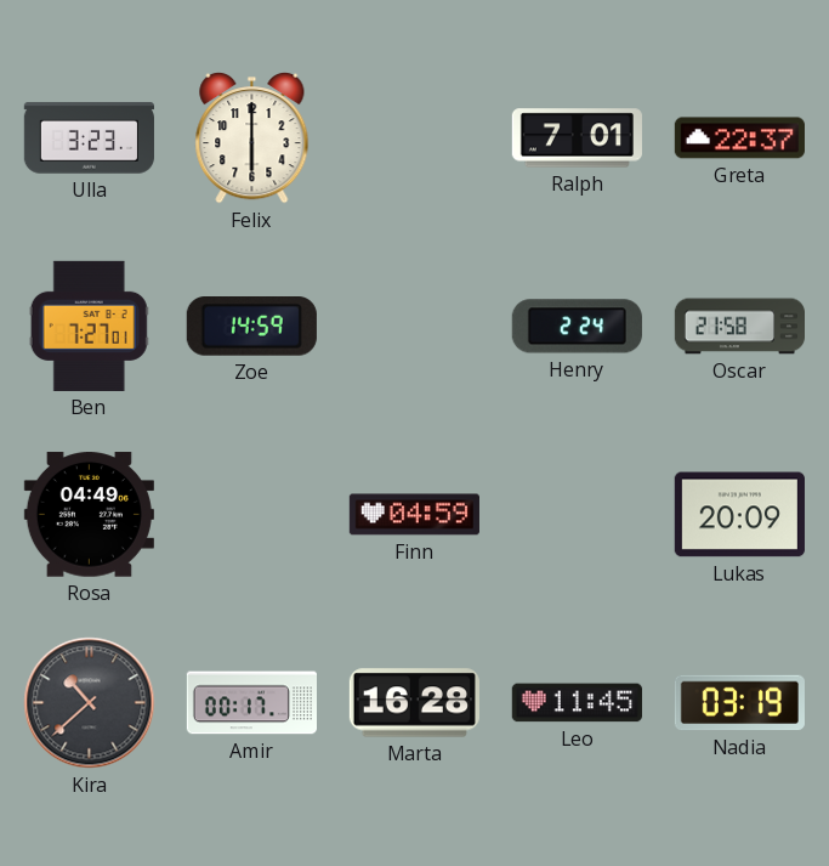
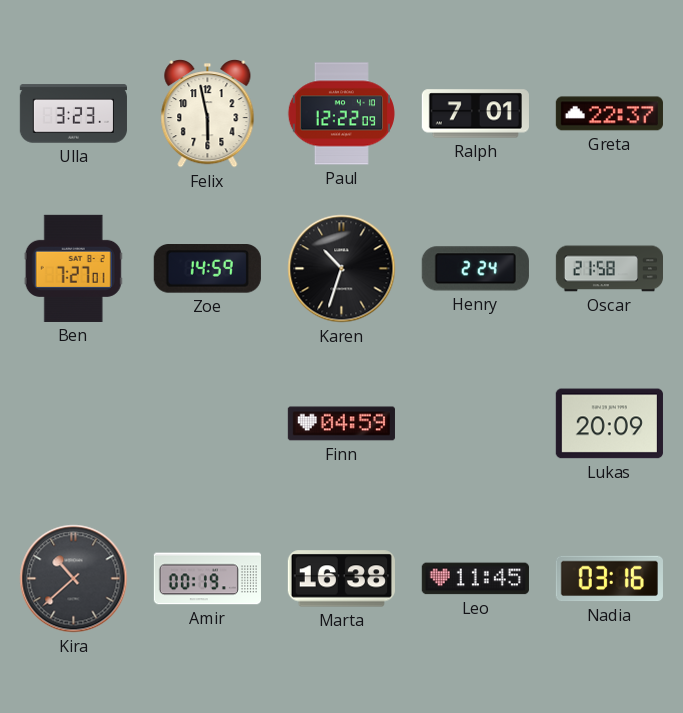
Felix: 6:00 -> 5:58
Paul: none -> 12:22
Karen: none -> 10:33
Rosa: 04:49 -> none
Amir: 00:17 -> 00:19
Marta: 16:28 -> 16:38
Nadia: 03:19 -> 03:16
